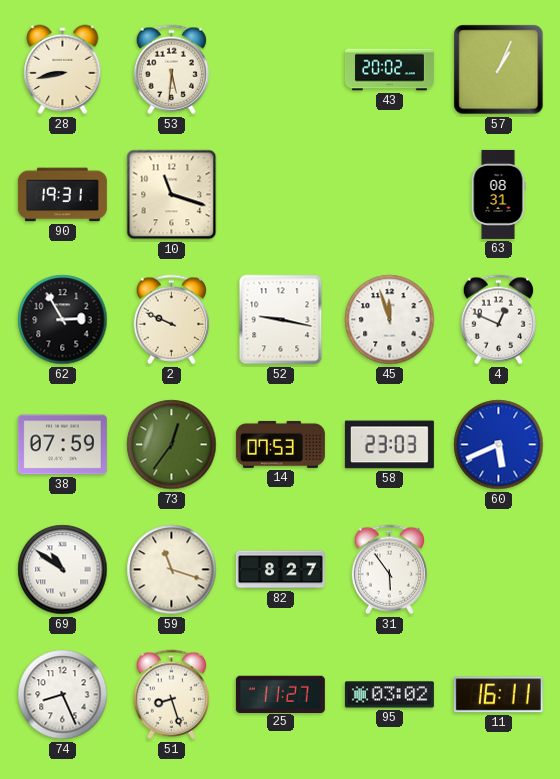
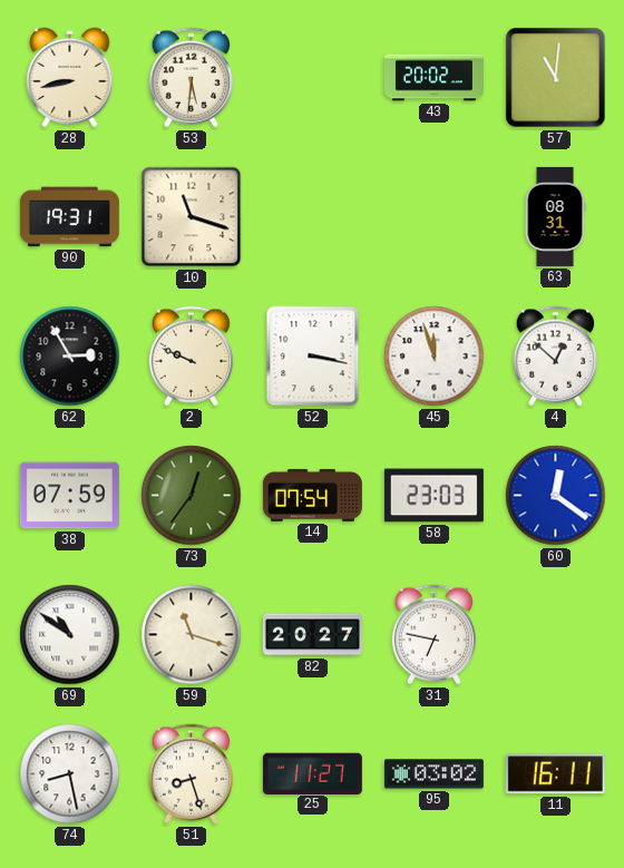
57: 1:04 -> 11:01
52: 9:17 -> 3:17
4: 12:49 -> 12:52
14: 07:53 -> 07:54
60: 5:41 -> 12:21
82: 8:27 -> 20:27
31: 5:54 -> 6:47
74: 8:26 -> 8:28
